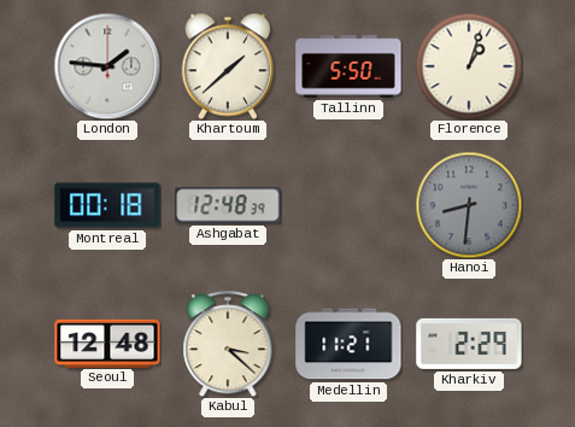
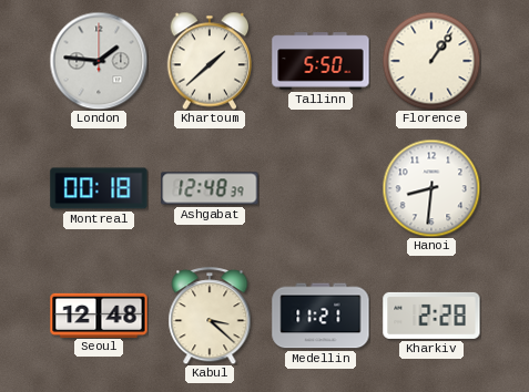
Florence: 1:03 -> 1:06
Hanoi dial: grey -> white
Kharkiv: 2:29 -> 2:28
